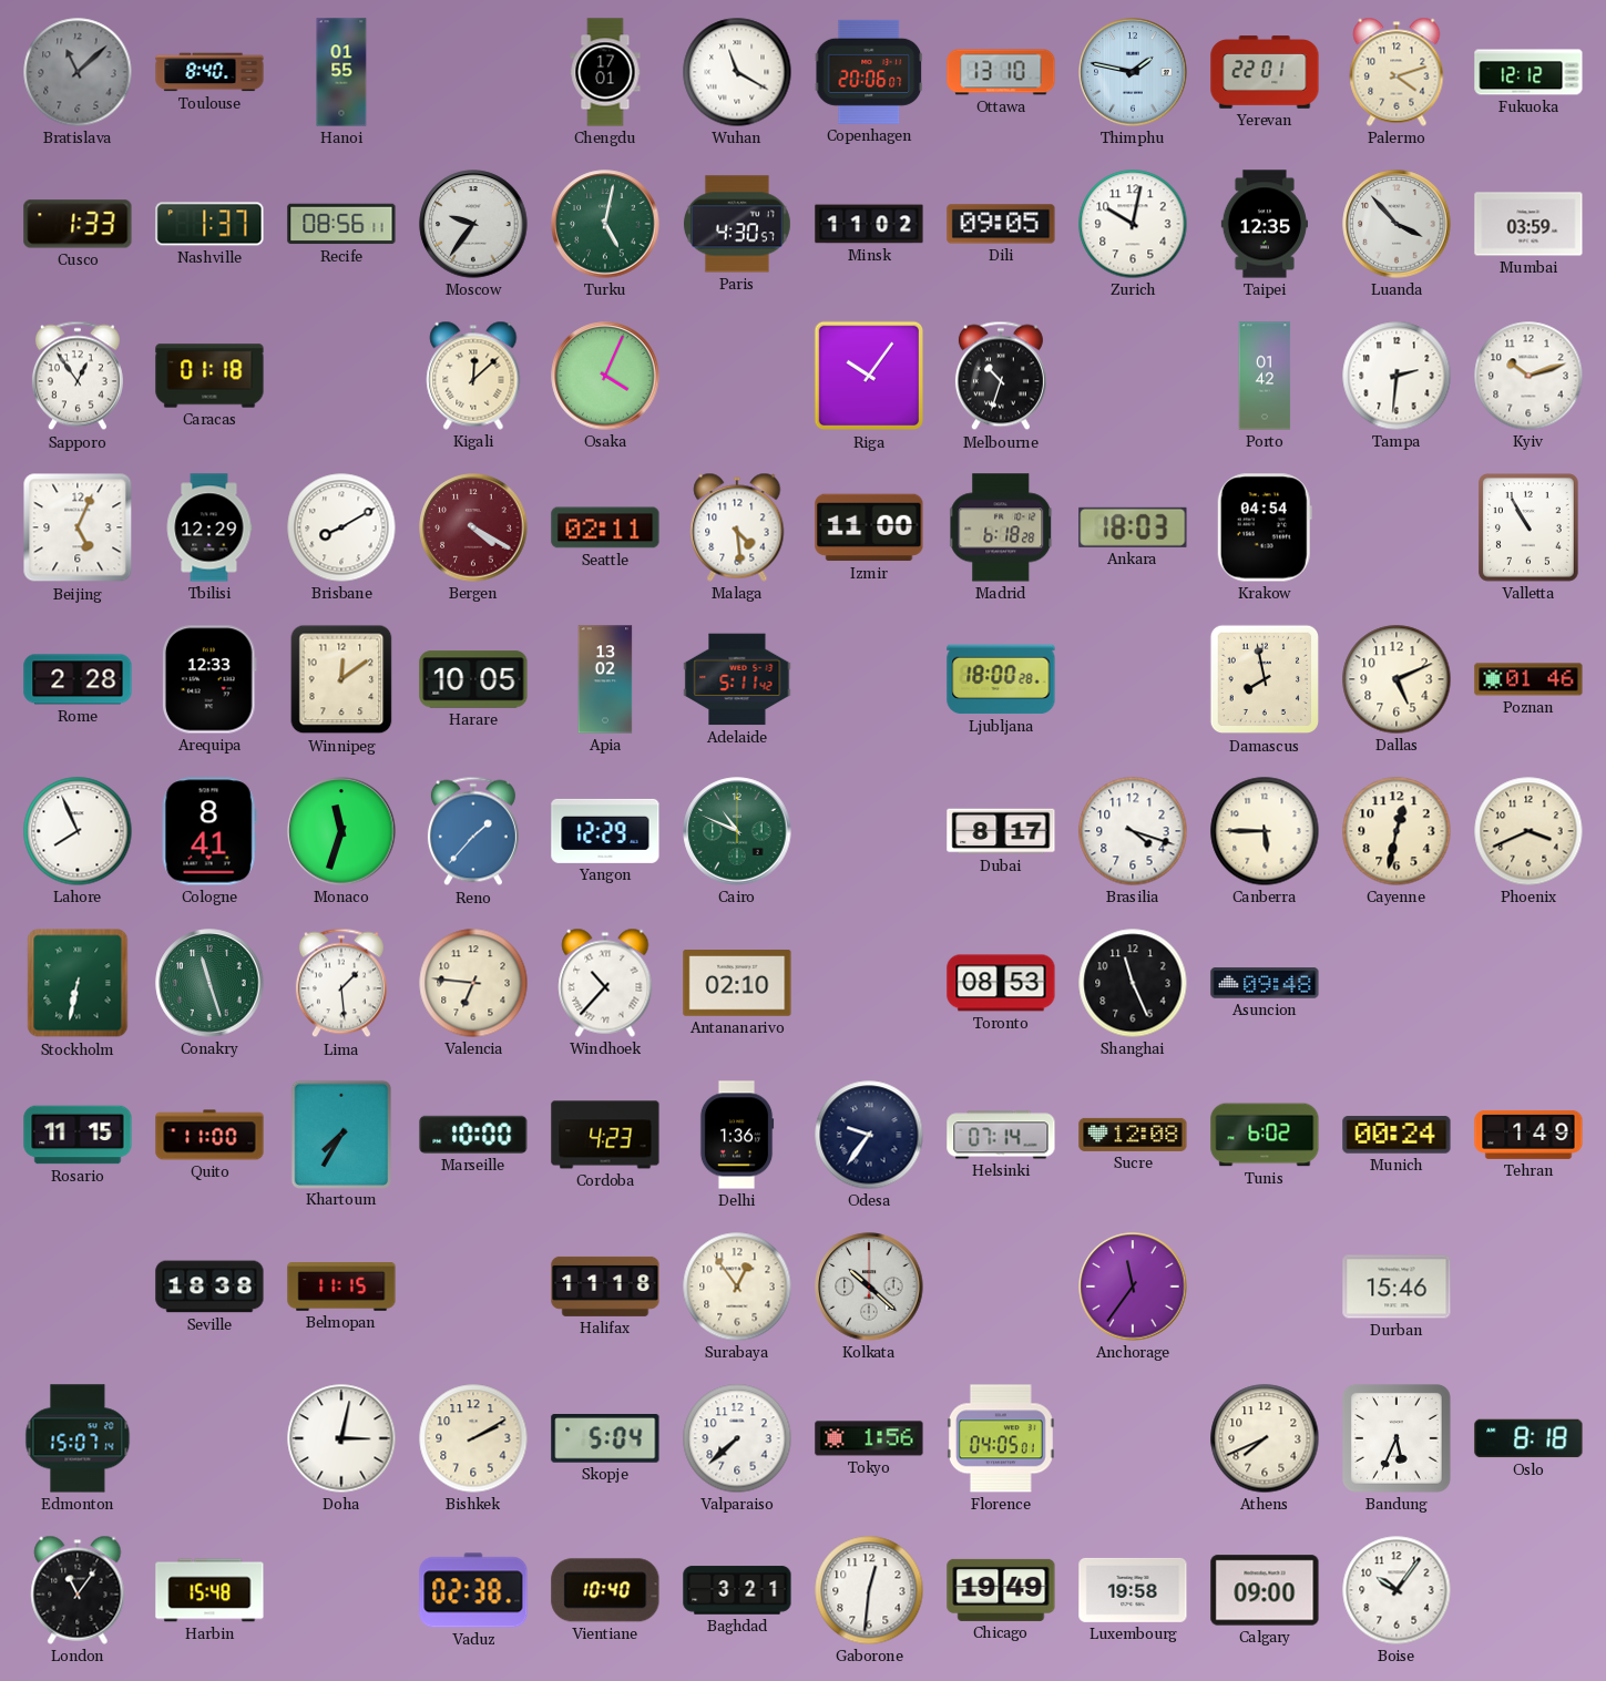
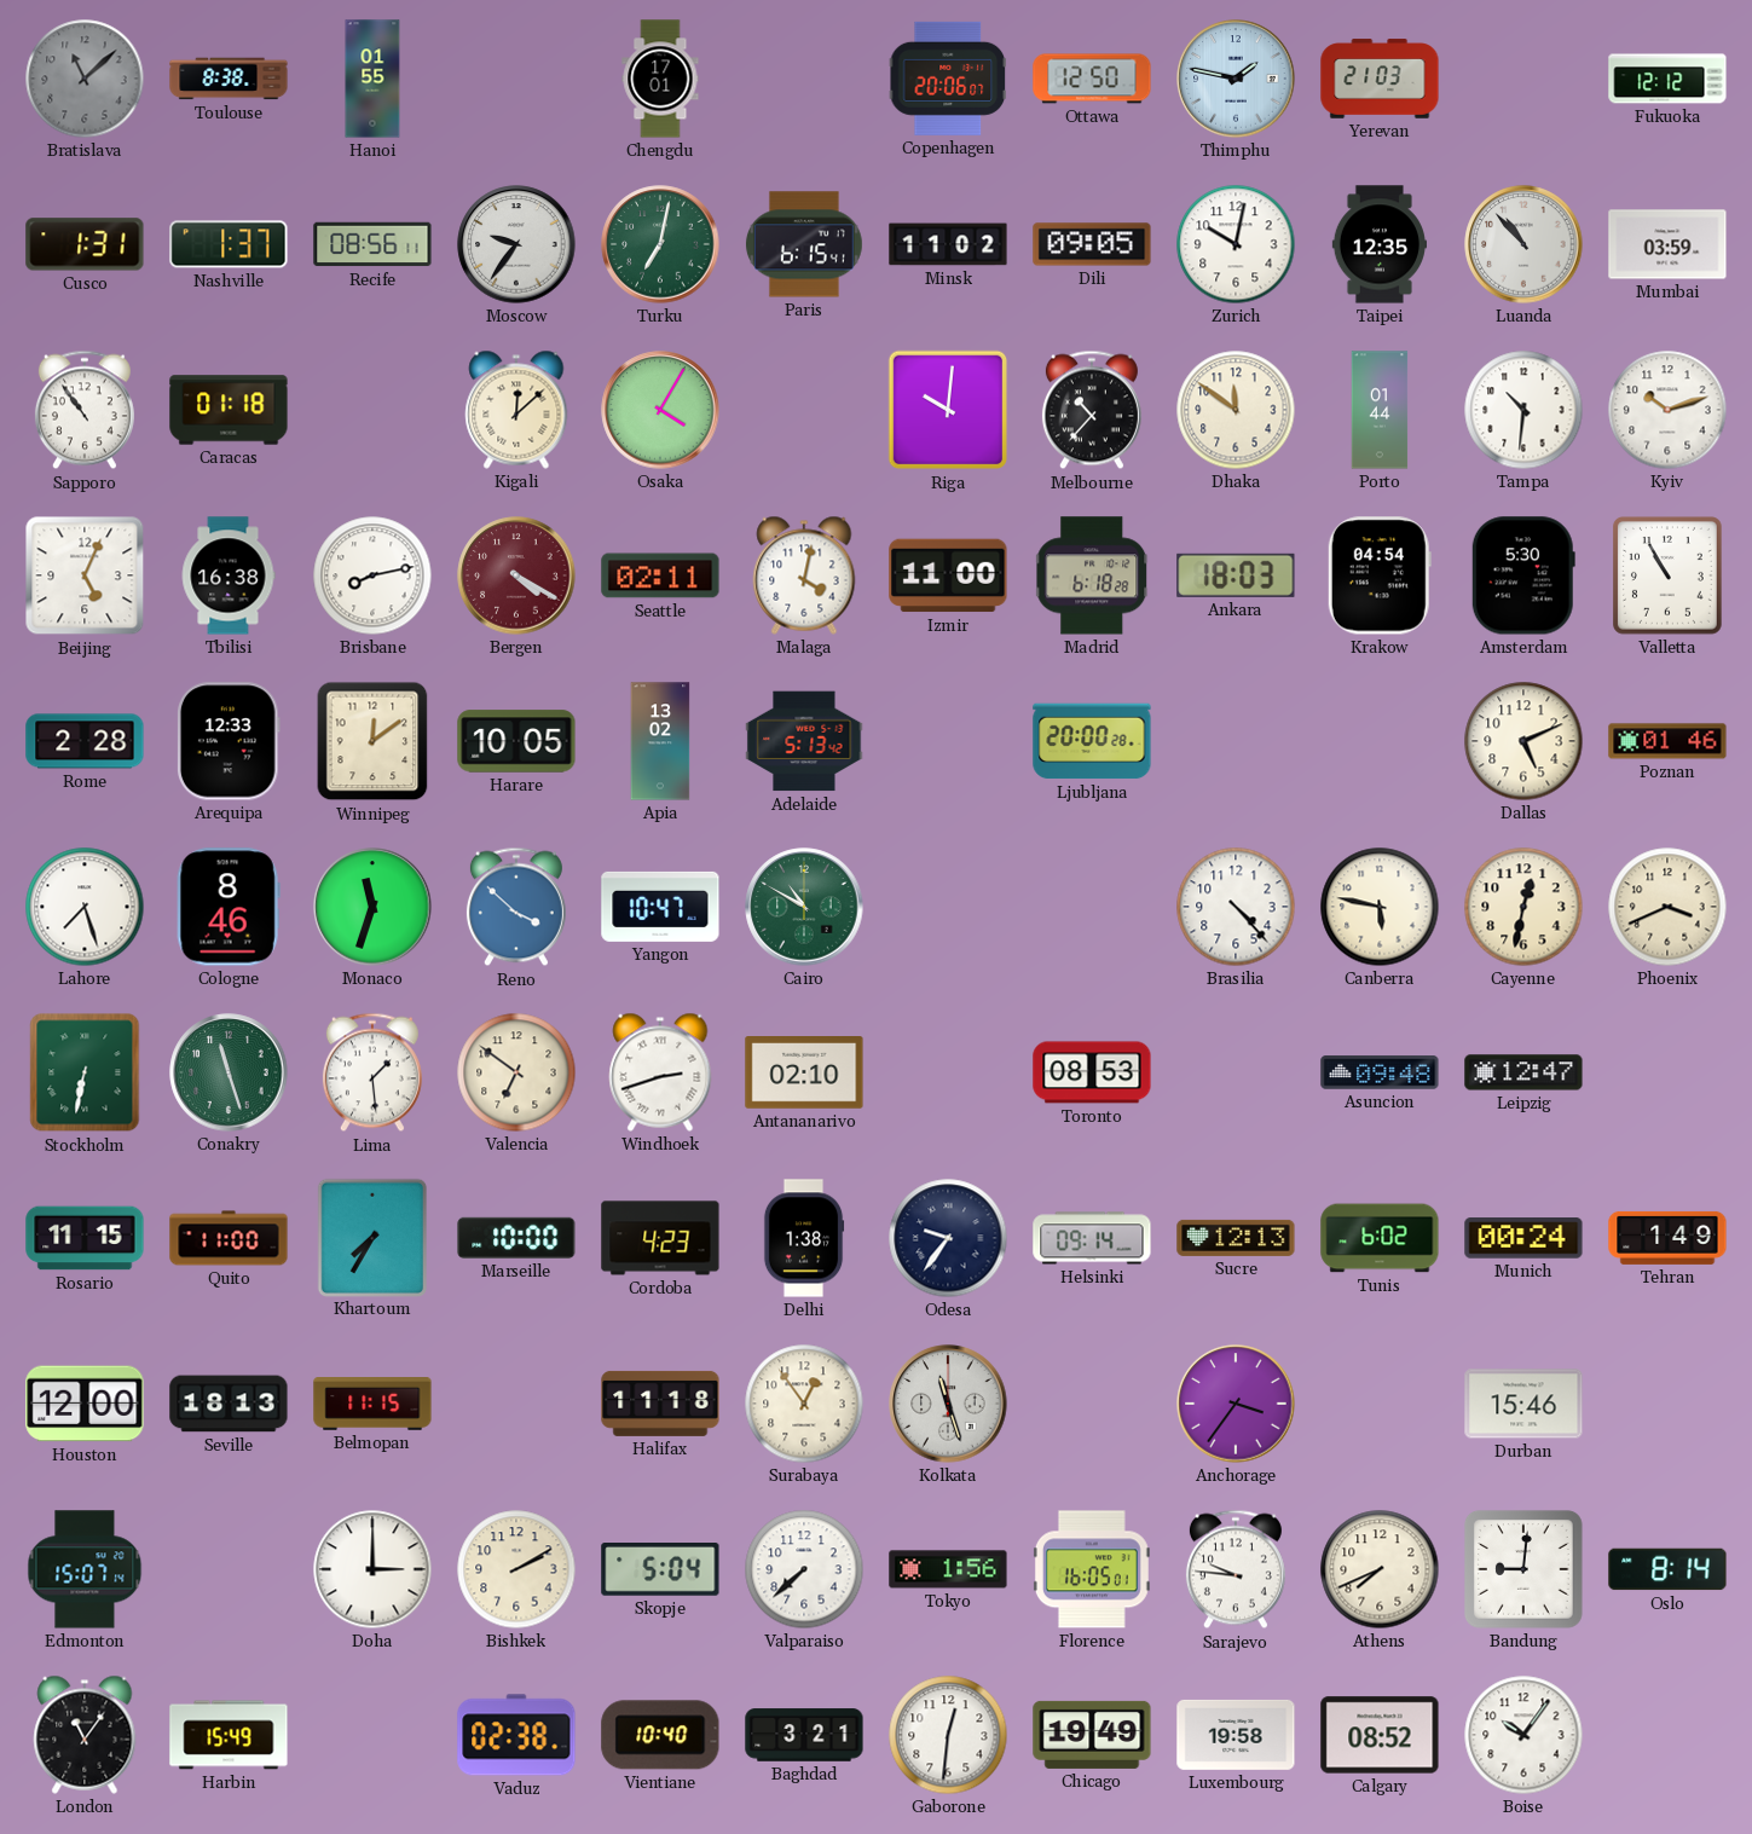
Toulouse: 8:40 -> 8:38
Wuhan: 11:20 -> none
Ottawa: 13:10 -> 12:50
Yerevan: 22:01 -> 21:03
Palermo: 4:12 -> none
Cusco: 1:33 -> 1:31
Turku: 5:02 -> 7:02
Paris: 4:30 -> 6:15
Luanda: 3:53 -> 10:53
Sapporo: 12:54 -> 10:54
Osaka: 4:04 -> 4:05
Riga: 10:06 -> 10:01
Melbourne: 10:33 -> 10:37
Dhaka: none -> 11:51
Porto: 01:42 -> 01:44
Tampa: 2:31 -> 10:31
Tbilisi: 12:29 -> 16:38
Brisbane: 8:10 -> 8:13
Malaga: 4:29 -> 4:02
Amsterdam: none -> 5:30
Adelaide: 5:11 -> 5:13
Ljubljana: 18:00 -> 20:00
Damascus: 7:58 -> none
Lahore: 7:56 -> 7:27
Cologne: 8:41 -> 8:46
Reno: 1:37 -> 3:52
Yangon: 12:29 -> 10:47
Cairo: 10:49 -> 10:50
Dubai: 8:17 -> none
Brasilia: 4:18 -> 4:23
Canberra: 5:45 -> 5:47
Valencia: 6:46 -> 6:51
Windhoek: 10:37 -> 2:42
Shanghai: 11:26 -> none
Leipzig: none -> 12:47
Delhi: 1:36 -> 1:38
Helsinki: 07:14 -> 09:14
Sucre: 12:08 -> 12:13
Houston: none -> 12:00
Seville: 18:38 -> 18:13
Kolkata: 10:22 -> 11:27
Anchorage: 11:36 -> 3:36
Doha: 3:02 -> 3:00
Florence: 04:05 -> 16:05
Sarajevo: none -> 9:46
Bandung: 5:34 -> 9:01
Oslo: 8:18 -> 8:14
Harbin: 15:48 -> 15:49
Calgary: 09:00 -> 08:52
